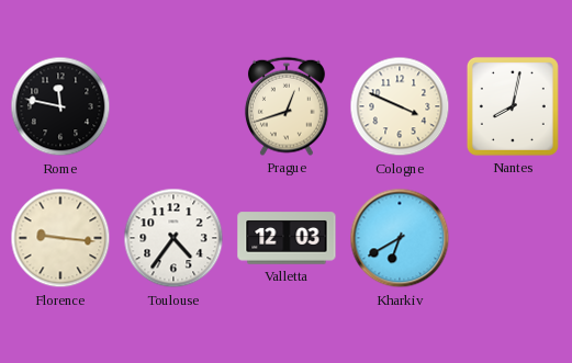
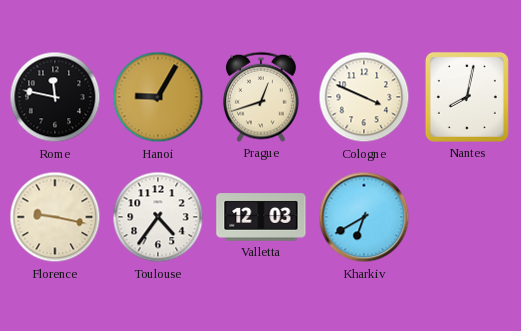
Hanoi: none -> 9:05
Florence: 9:16 -> 9:17
